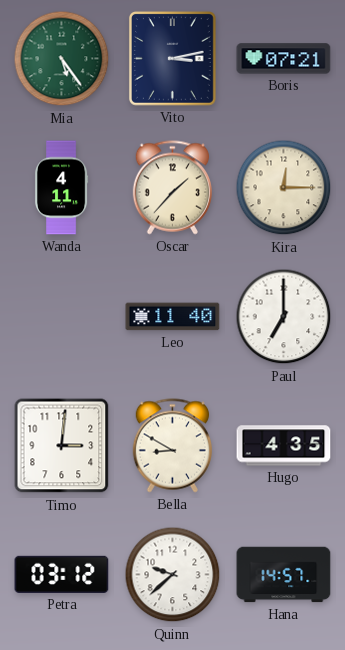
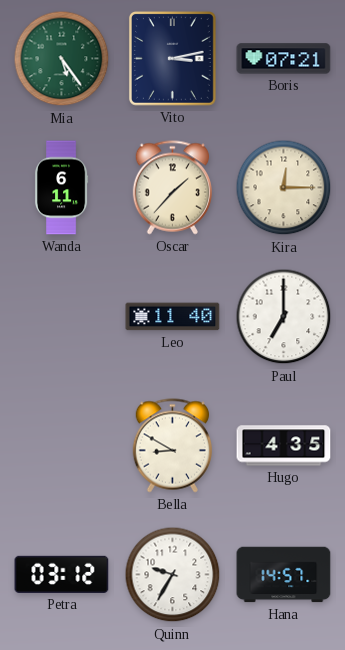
Wanda: 4:11 -> 6:11
Timo: 3:01 -> none
Quinn: 9:38 -> 9:35
